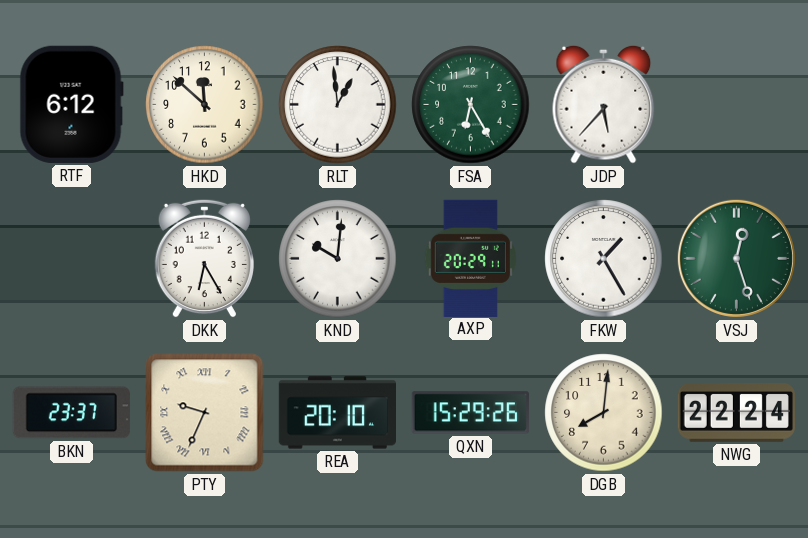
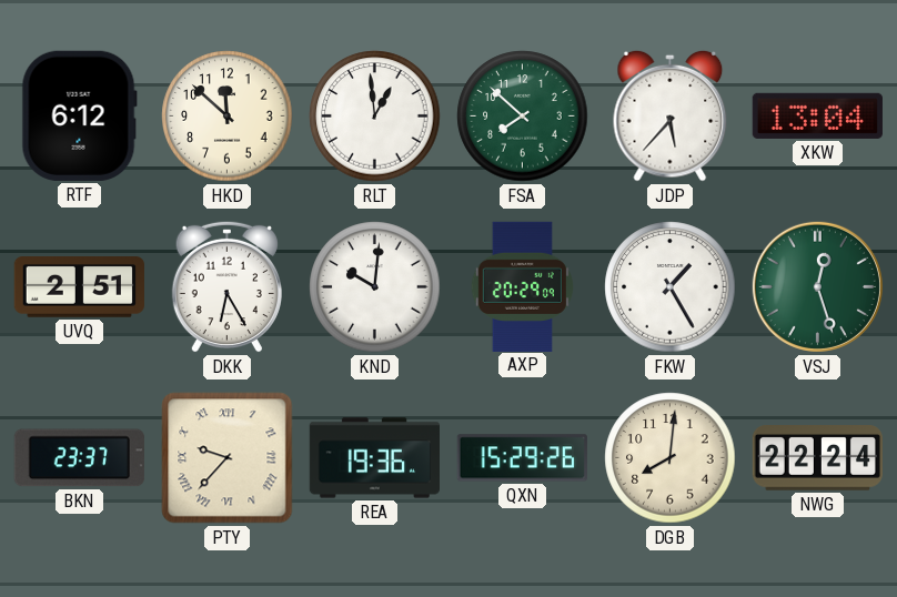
FSA: 6:25 -> 7:52
XKW: none -> 13:04
UVQ: none -> 2:51
AXP: 20:29:11 -> 20:29:09
PTY: 9:34 -> 9:37
REA: 20:10 -> 19:36
